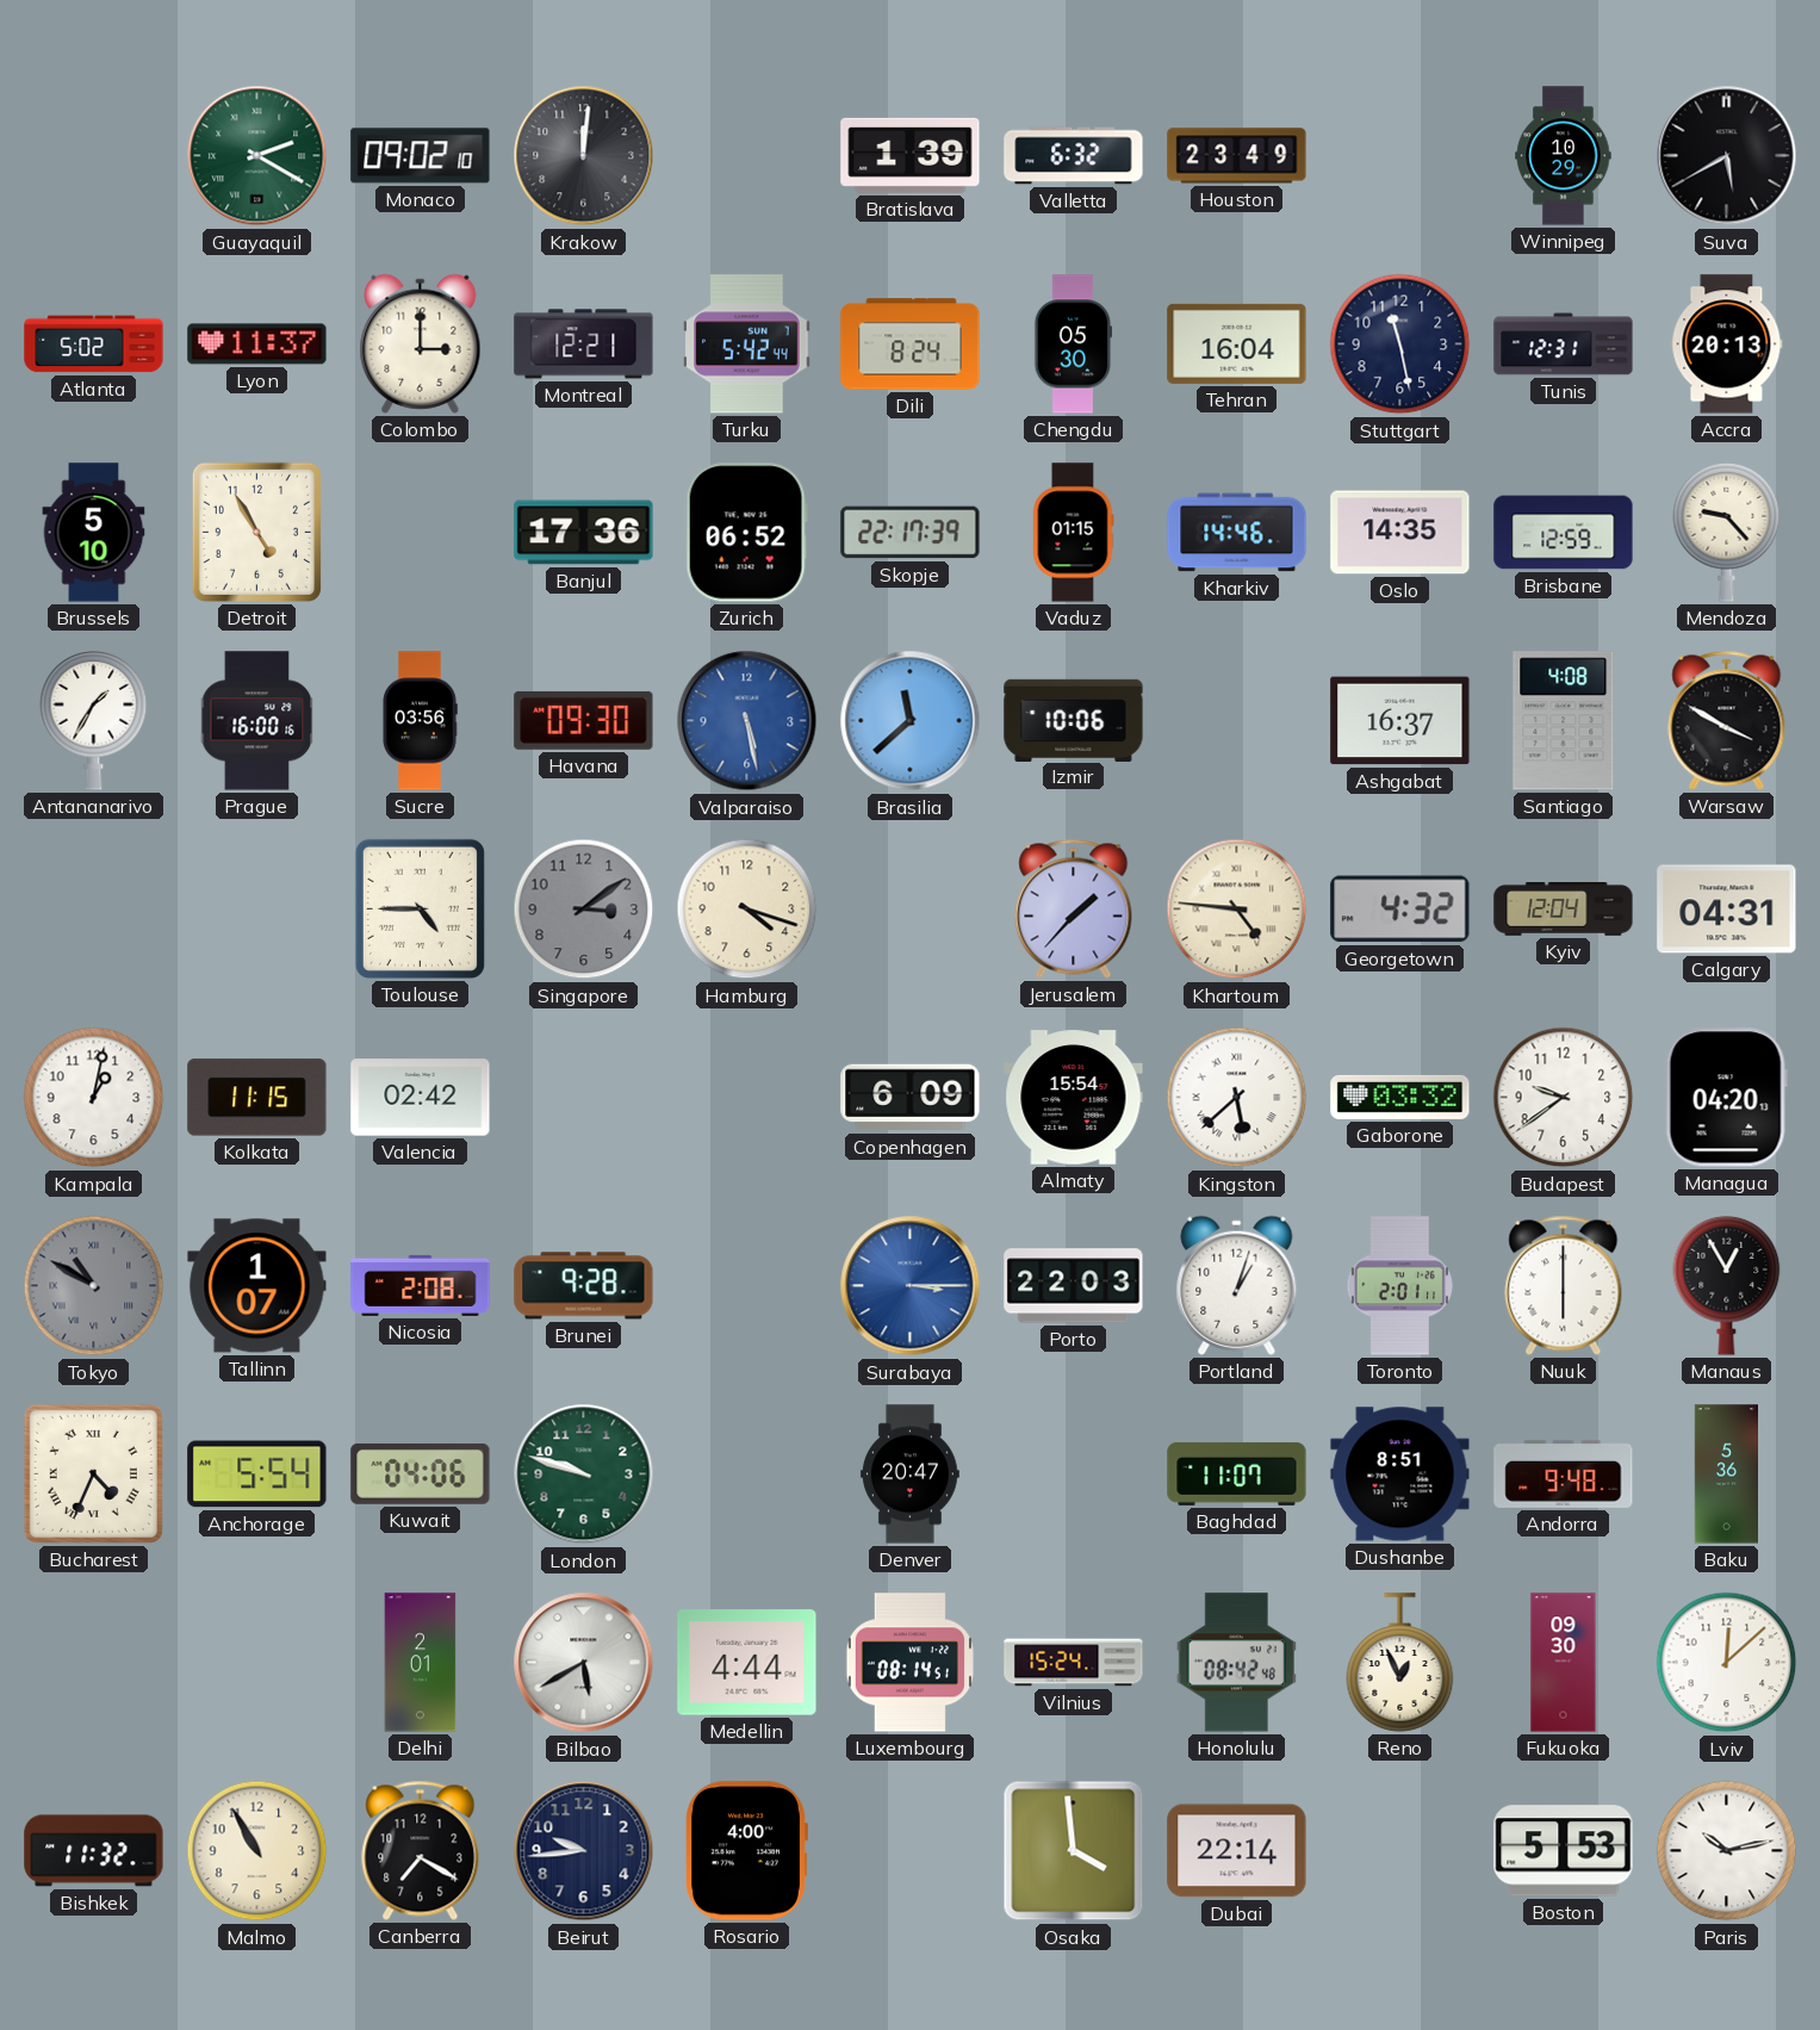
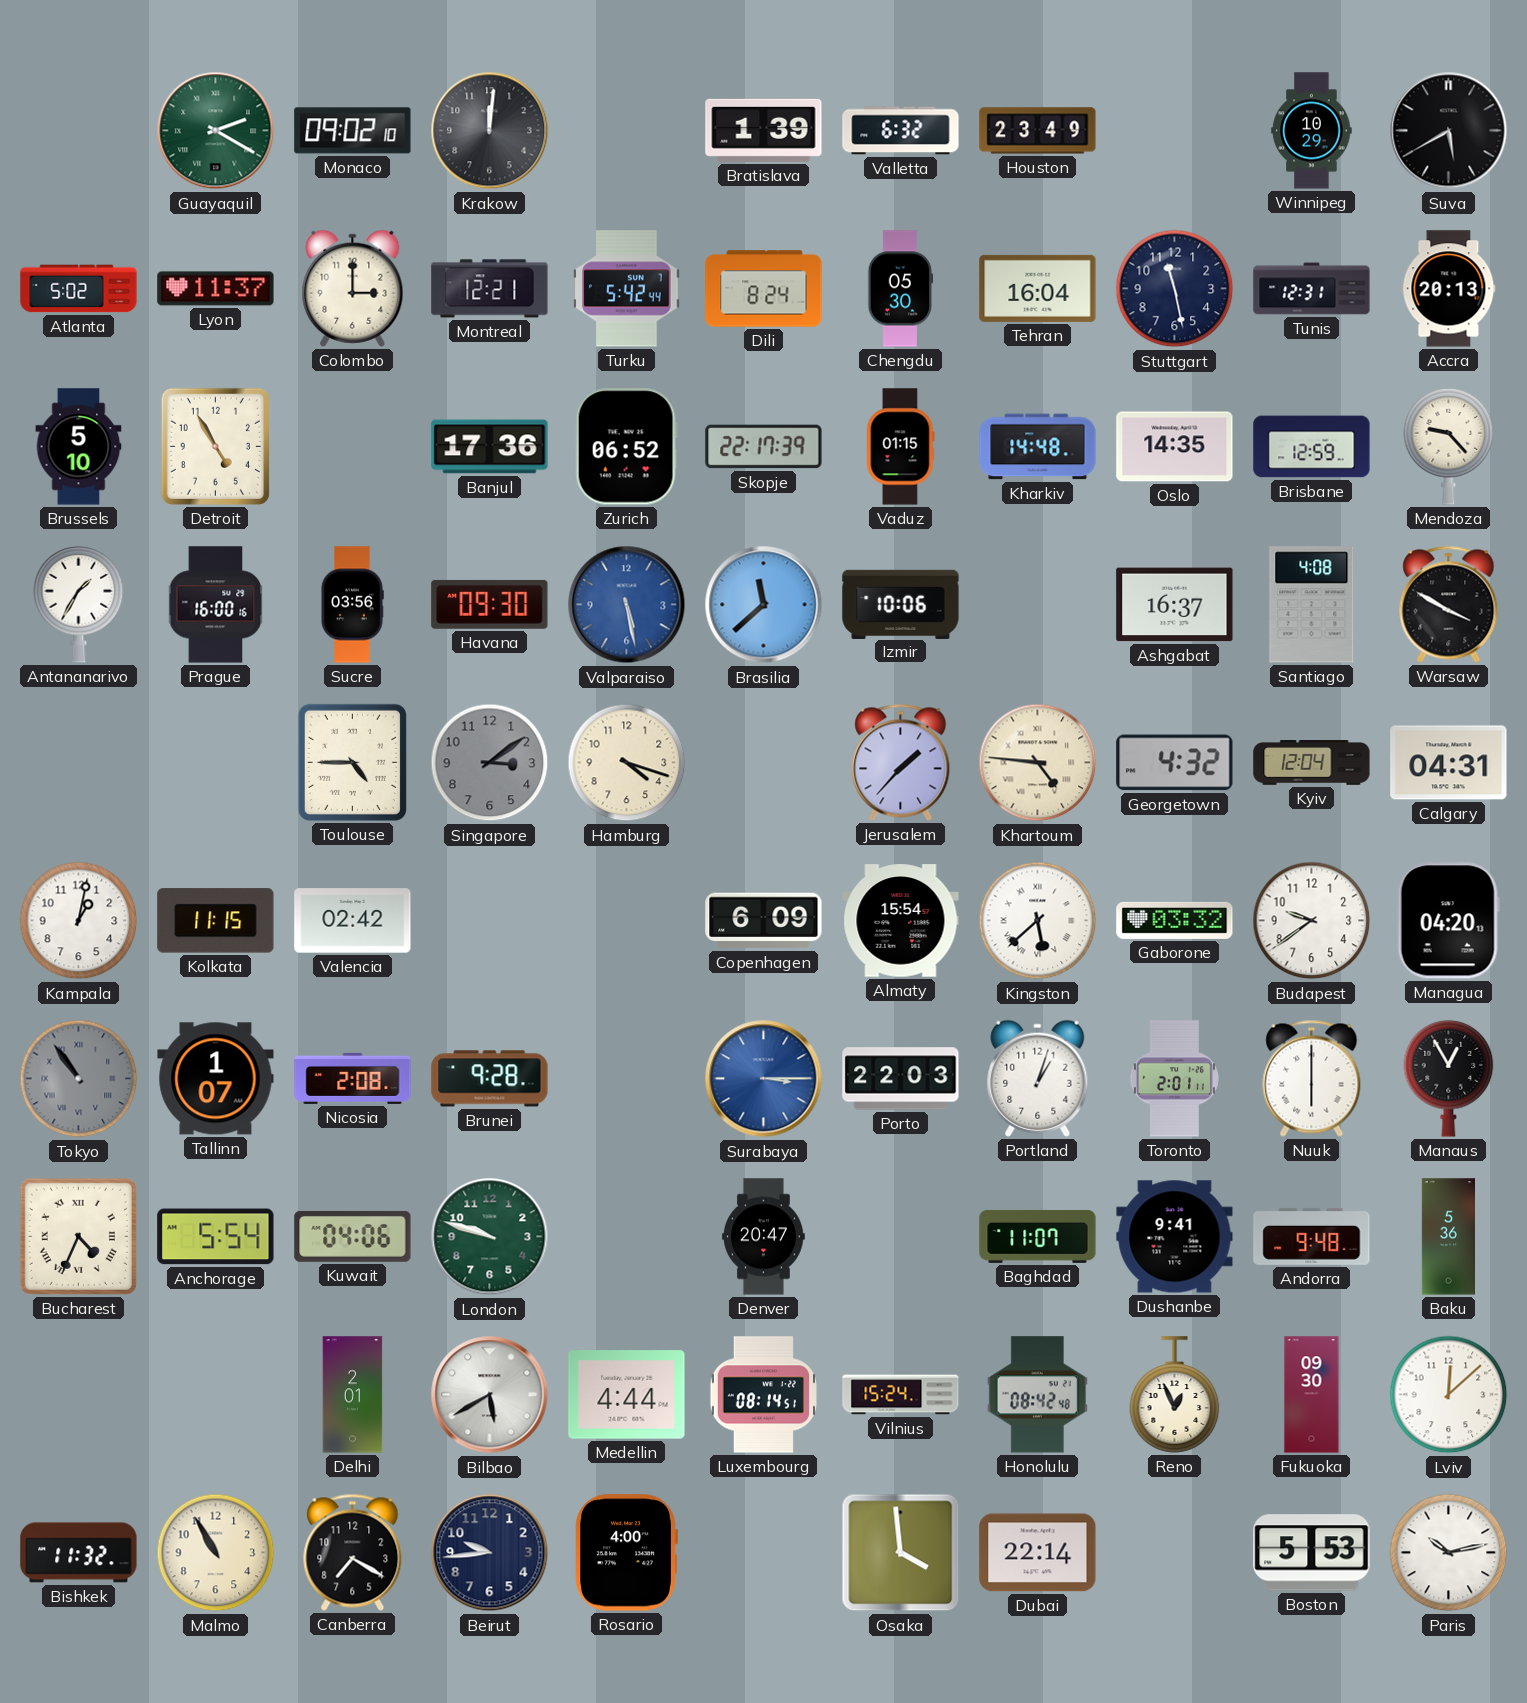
Kharkiv: 14:46 -> 14:48
Tokyo: 10:50 -> 10:54
Dushanbe: 8:51 -> 9:41
